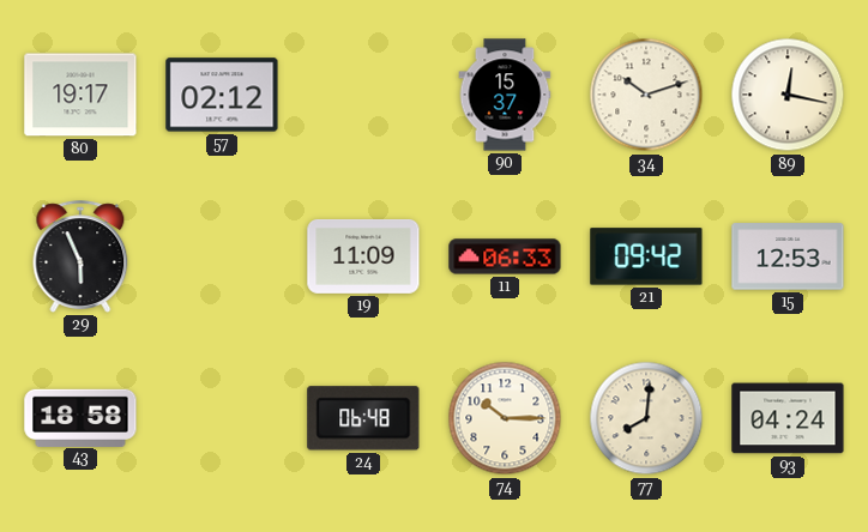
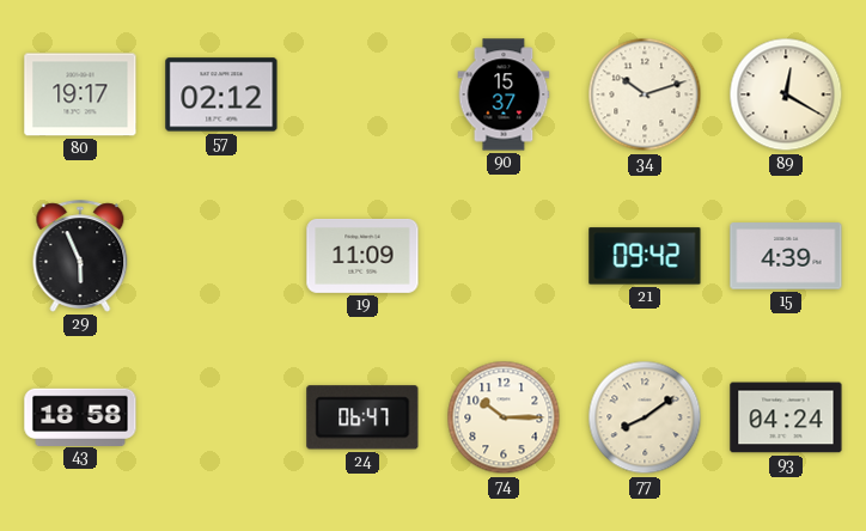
89: 12:17 -> 12:20
11: 06:33 -> none
15: 12:53 -> 4:39
24: 06:48 -> 06:47
77: 8:01 -> 8:09
